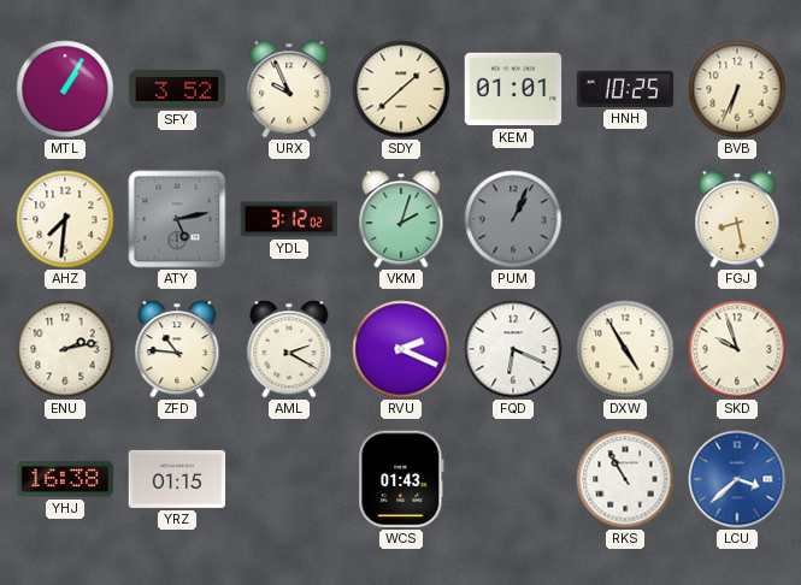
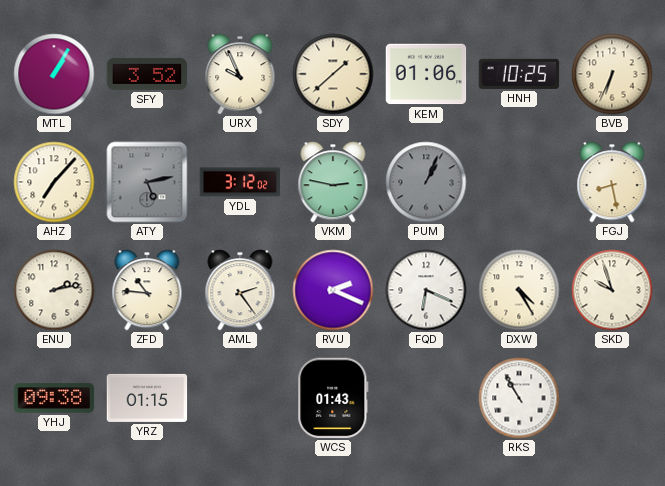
KEM: 01:01 -> 01:06
AHZ: 7:31 -> 7:07
VKM: 2:03 -> 2:47
AML: 2:20 -> 2:24
DXW: 4:55 -> 4:25
YHJ: 16:38 -> 09:38
LCU: 3:38 -> none
